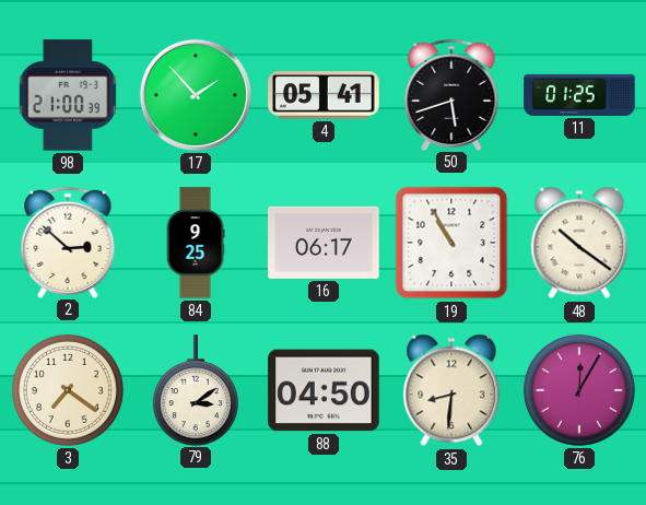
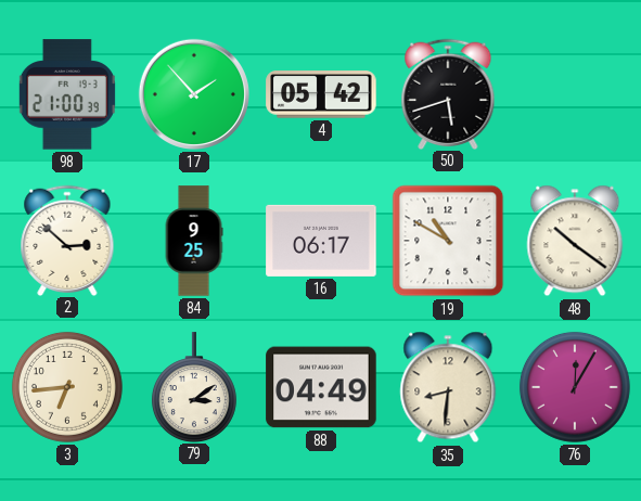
4: 05:41 -> 05:42
11: 01:25 -> none
19: 10:55 -> 10:50
3: 7:21 -> 6:44
88: 04:50 -> 04:49
